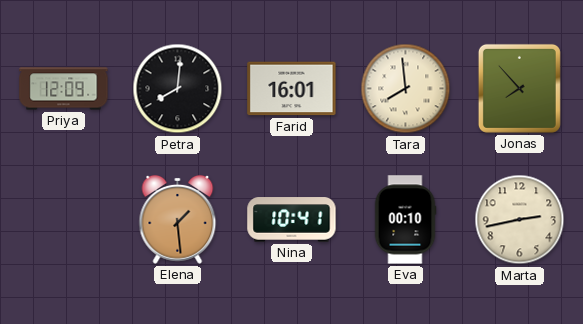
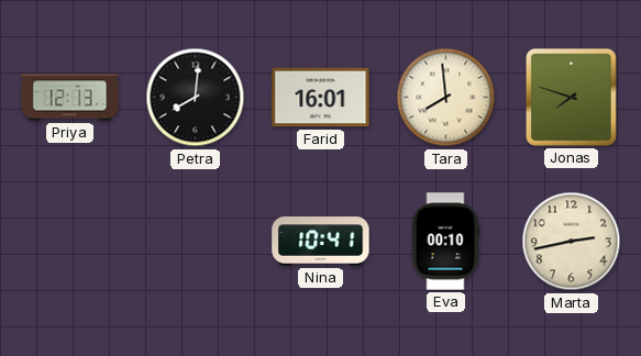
Priya: 12:09 -> 12:13
Jonas: 7:53 -> 7:48
Elena: 1:29 -> none
